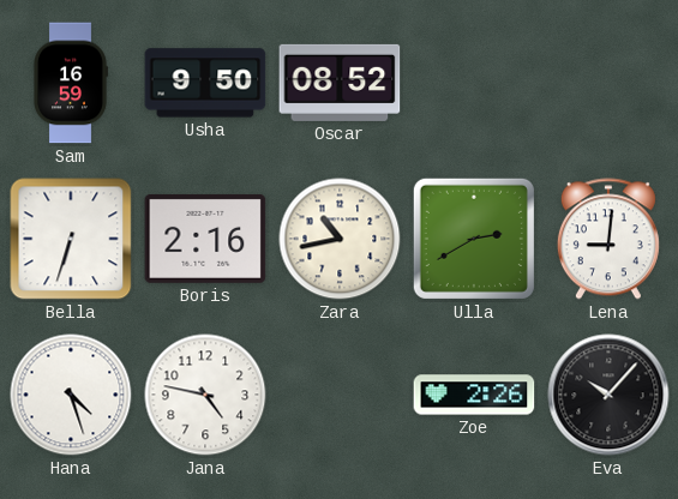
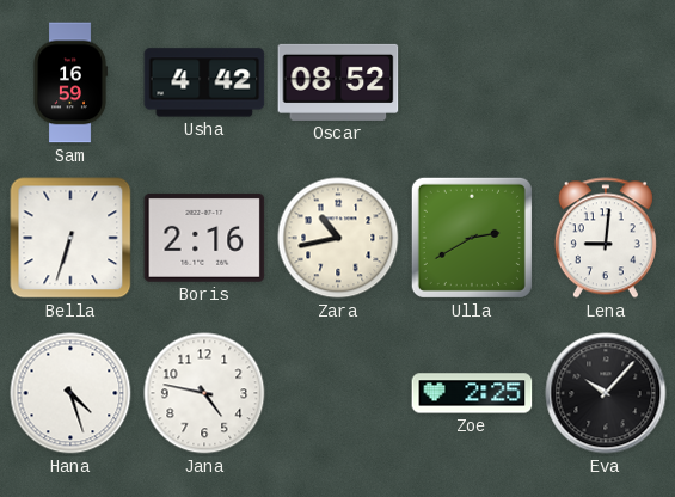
Usha: 9:50 -> 4:42
Zoe: 2:26 -> 2:25
